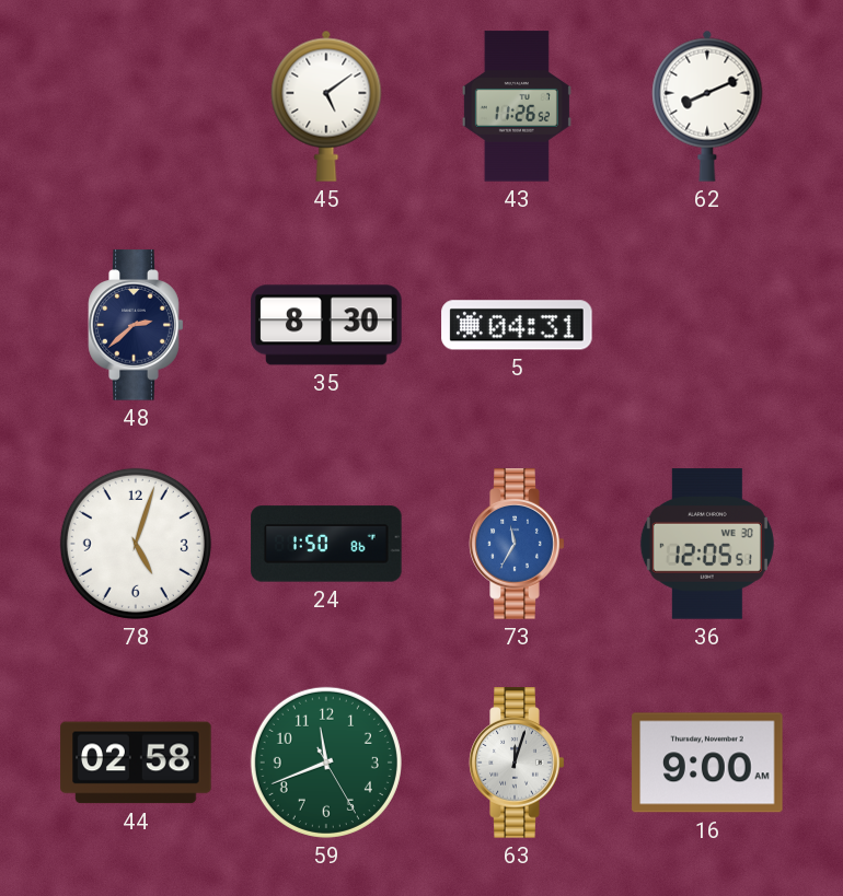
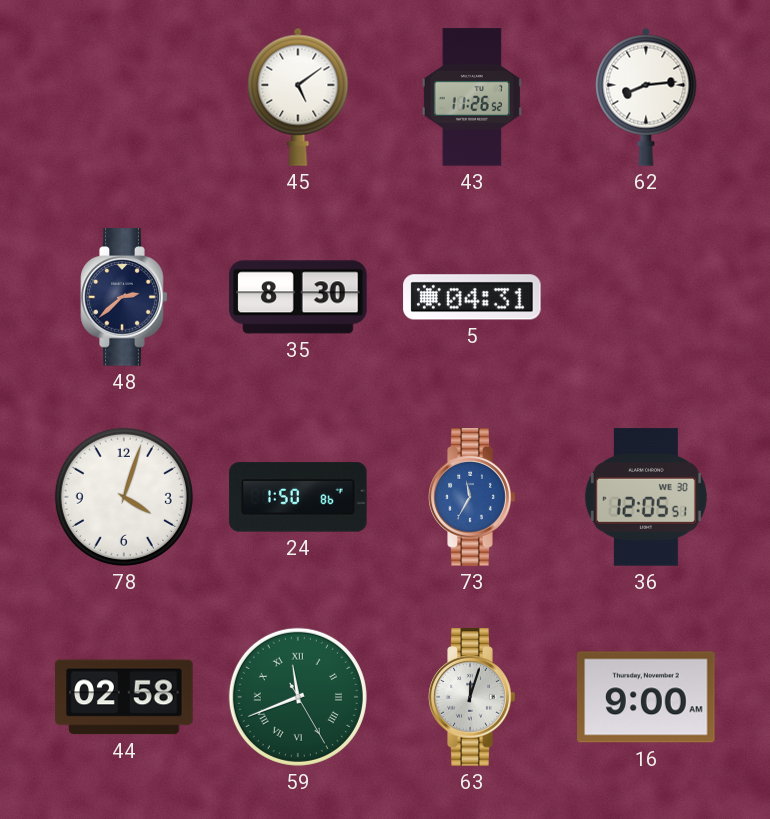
62: 8:11 -> 8:14
78: 5:03 -> 4:03
59 numerals: Arabic -> Roman
